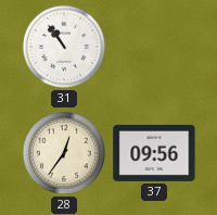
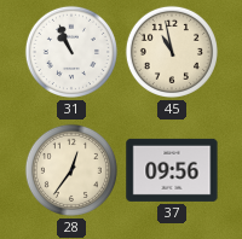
31: 10:54 -> 10:56
45: none -> 10:58
